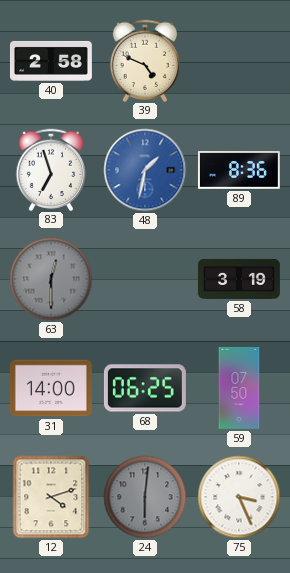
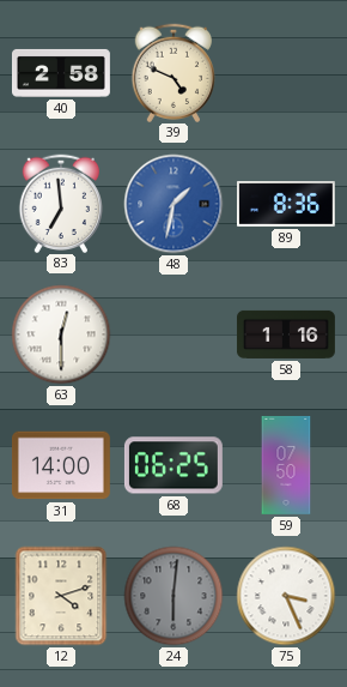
83: 6:57 -> 6:59
63 dial: grey -> white
58: 3:19 -> 1:16
